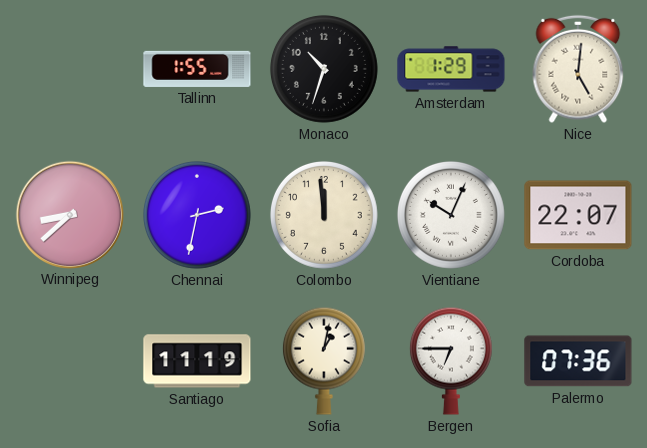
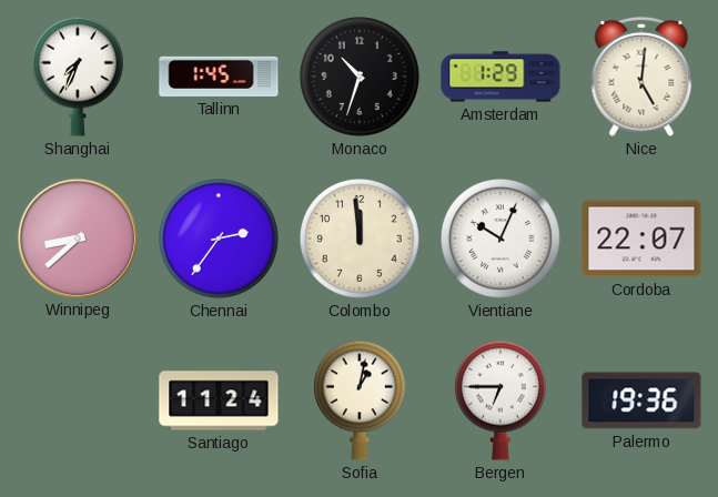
Shanghai: none -> 7:34
Tallinn: 1:55 -> 1:45
Chennai: 2:32 -> 2:36
Santiago: 11:19 -> 11:24
Palermo: 07:36 -> 19:36
